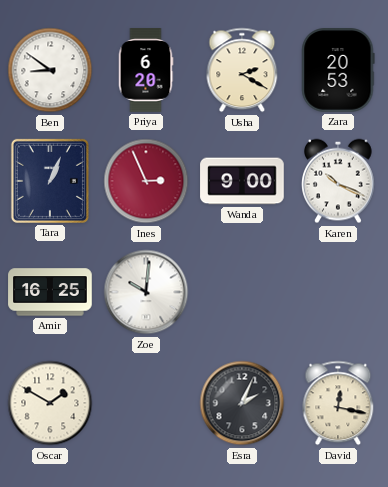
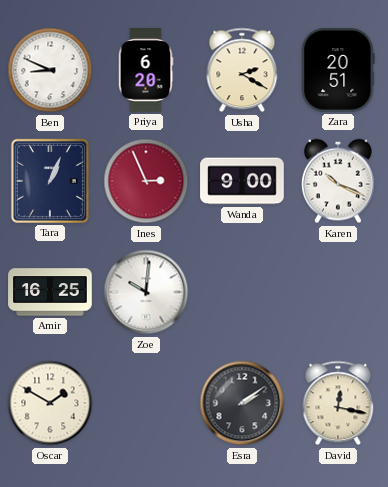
Ben: 8:51 -> 8:49
Zara: 20:53 -> 20:51
Esra: 2:04 -> 2:09
